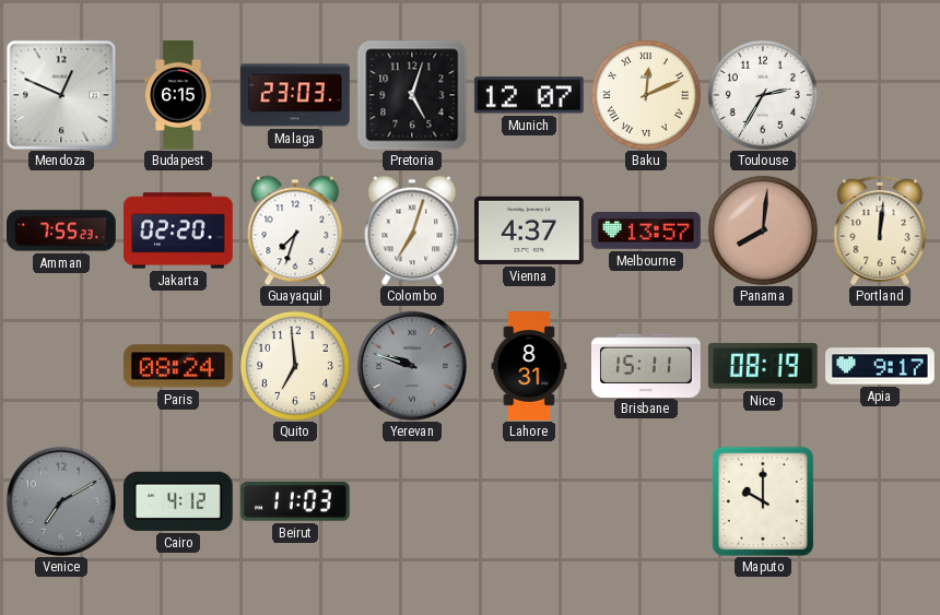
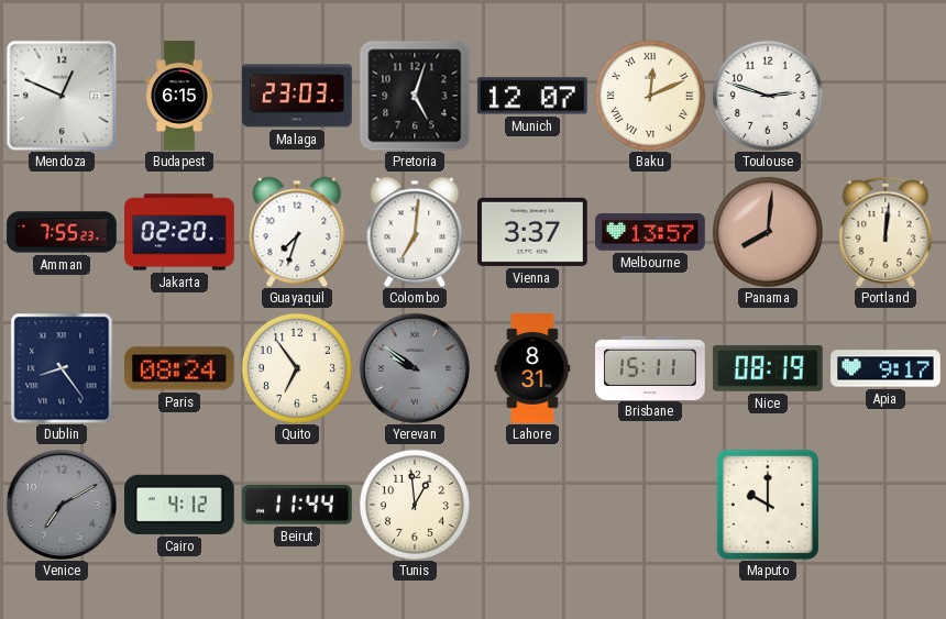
Toulouse: 2:35 -> 2:48
Colombo: 7:03 -> 7:01
Vienna: 4:37 -> 3:37
Dublin: none -> 8:24
Quito: 6:59 -> 6:54
Yerevan: 9:48 -> 9:51
Beirut: 11:03 -> 11:44
Tunis: none -> 12:59
